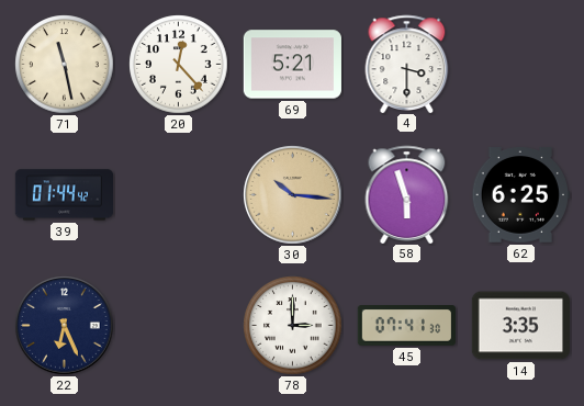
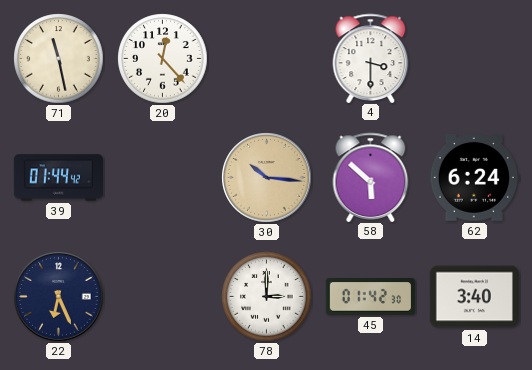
69: 5:21 -> none
58: 5:57 -> 5:52
62: 6:25 -> 6:24
45: 07:41 -> 01:42
14: 3:35 -> 3:40
